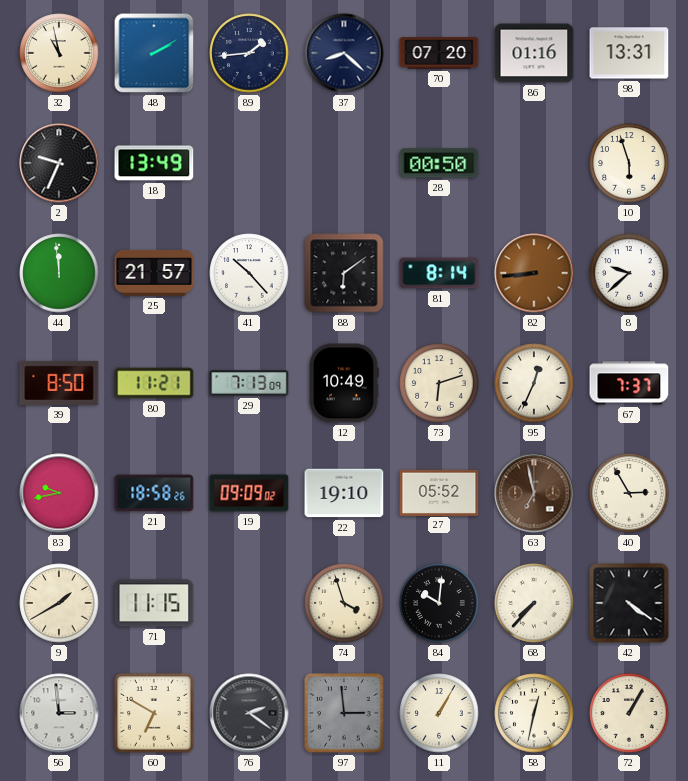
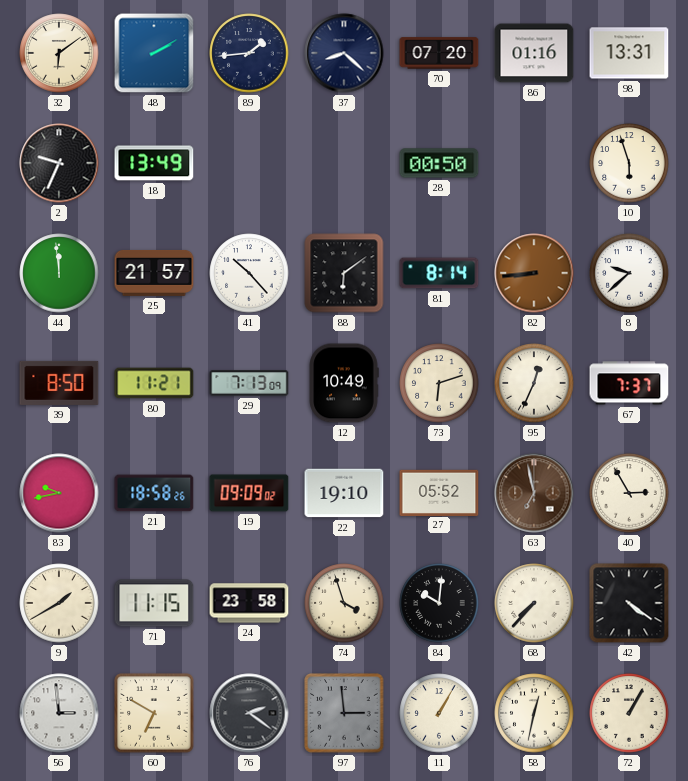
32: 10:58 -> 6:09
24: none -> 23:58
